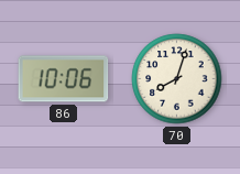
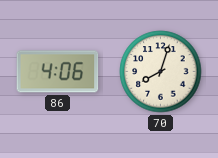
86: 10:06 -> 4:06
